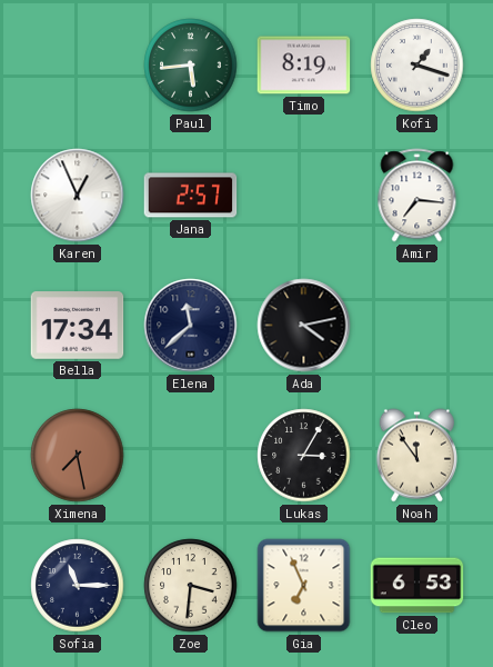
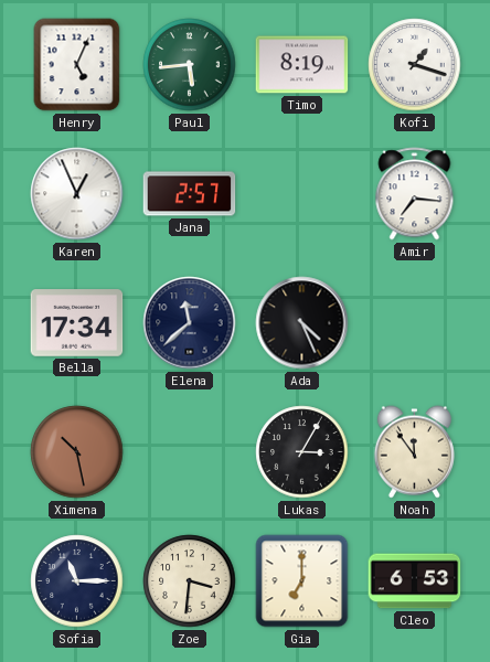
Henry: none -> 5:04
Ada: 4:13 -> 4:26
Ximena: 7:28 -> 10:28
Gia: 6:56 -> 7:00
